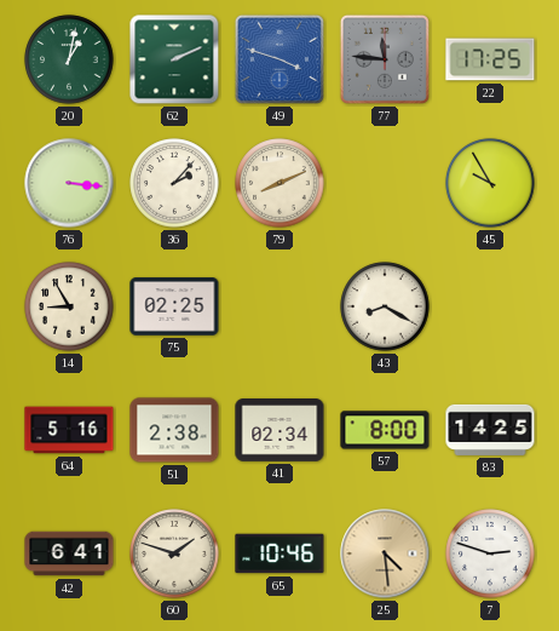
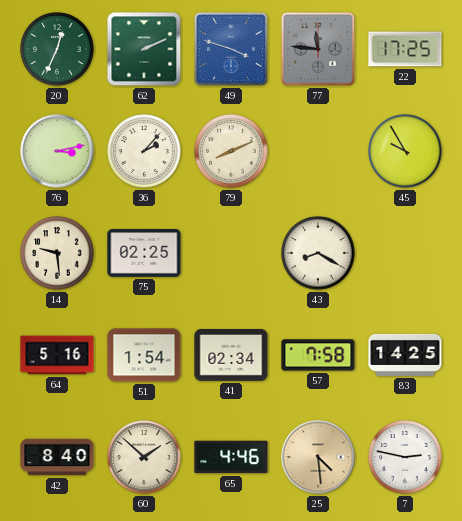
20: 1:02 -> 12:34
76: 3:16 -> 3:13
14: 8:55 -> 9:29
51: 2:38 -> 1:54
57: 8:00 -> 7:58
42: 6:41 -> 8:40
60: 1:48 -> 1:52
65: 10:46 -> 4:46
7: 2:48 -> 2:47
